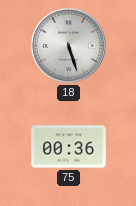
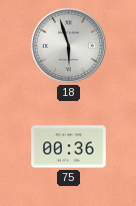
18: 5:27 -> 5:57
